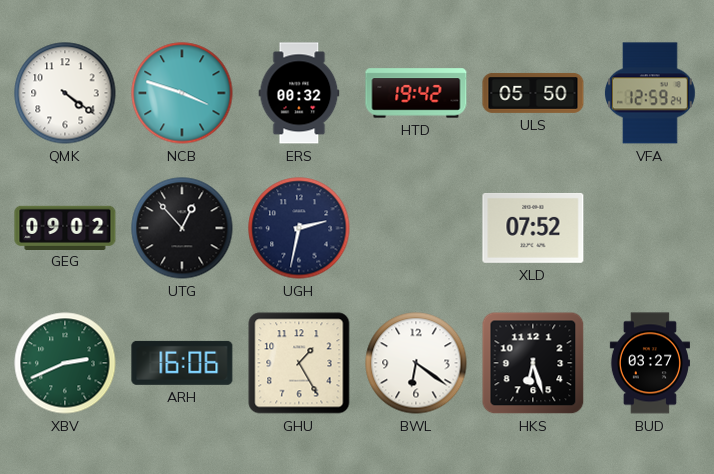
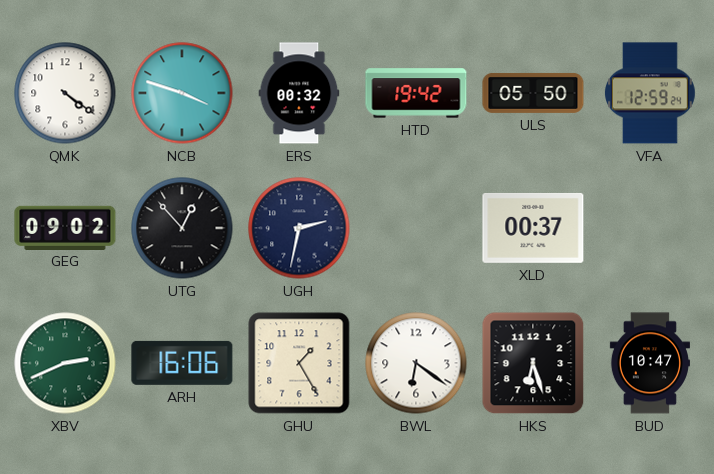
XLD: 07:52 -> 00:37
BUD: 03:27 -> 10:47
